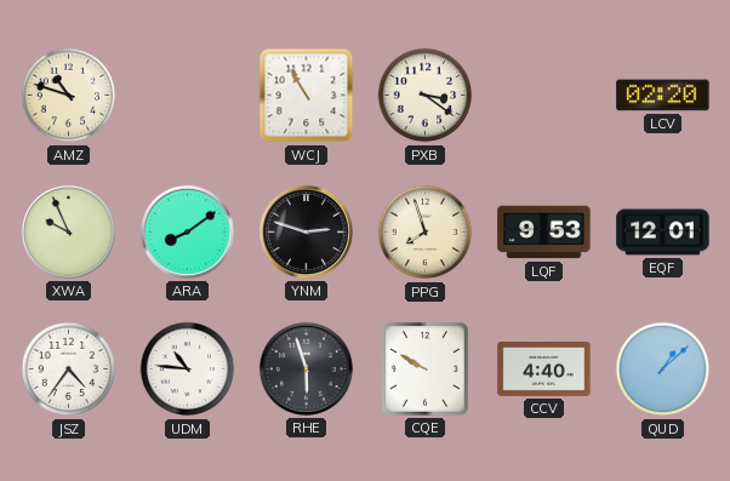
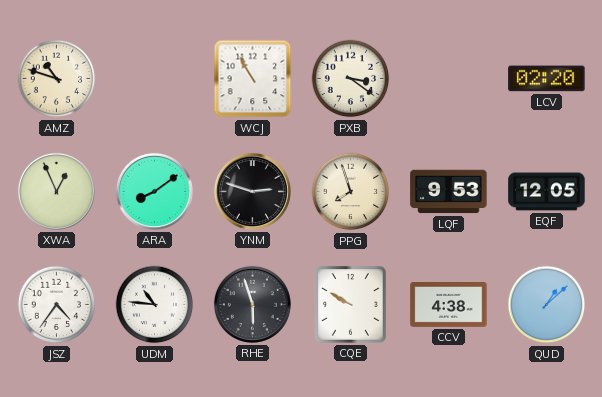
XWA: 9:56 -> 12:56
EQF: 12:01 -> 12:05
CCV: 4:40 -> 4:38
